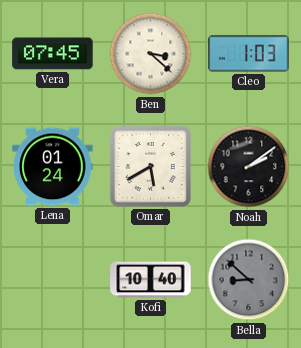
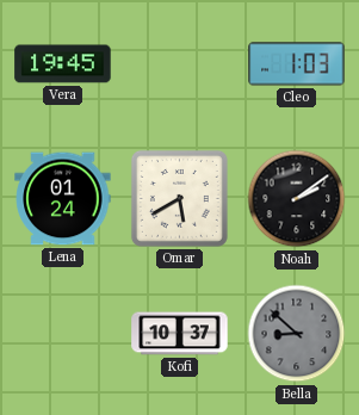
Vera: 07:45 -> 19:45
Ben: 3:22 -> none
Kofi: 10:40 -> 10:37
